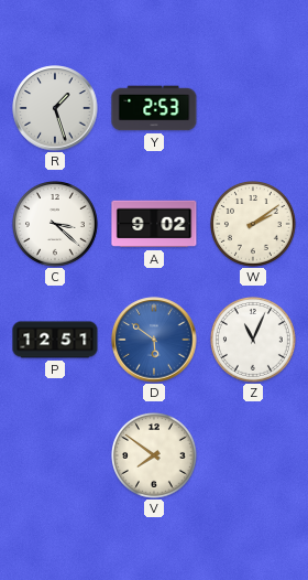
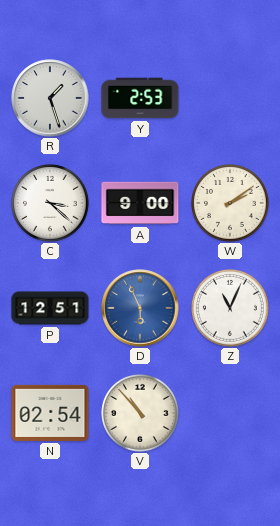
A: 9:02 -> 9:00
D: 5:51 -> 5:56
N: none -> 02:54
V: 7:51 -> 10:53
